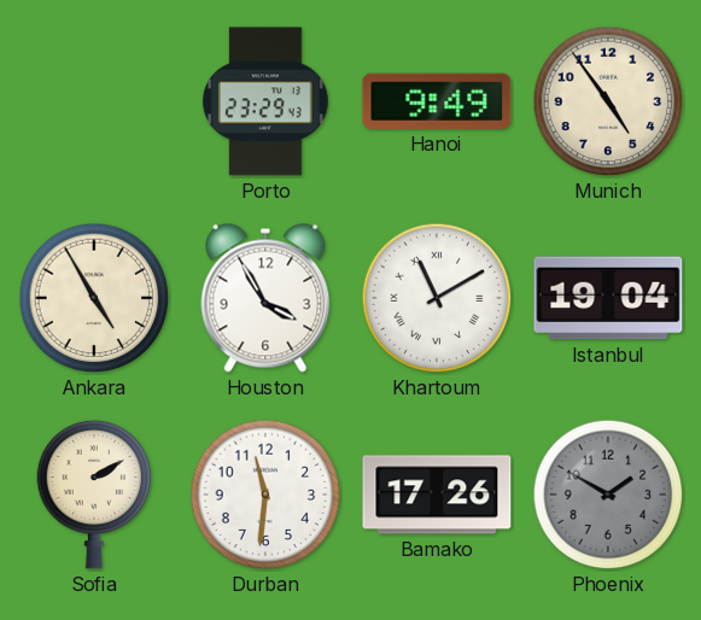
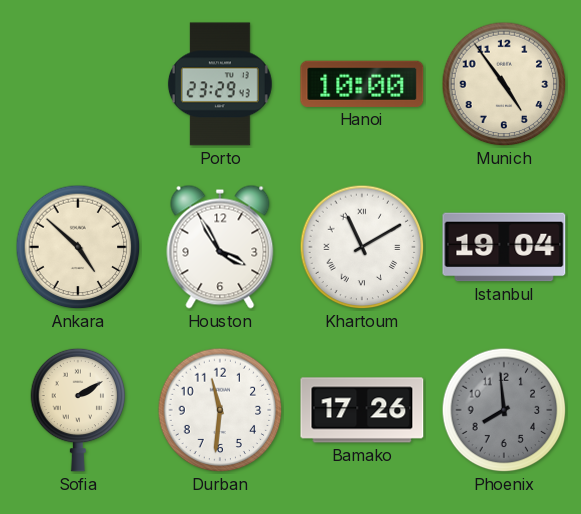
Hanoi: 9:49 -> 10:00
Ankara: 4:55 -> 4:52
Phoenix: 1:50 -> 7:59
